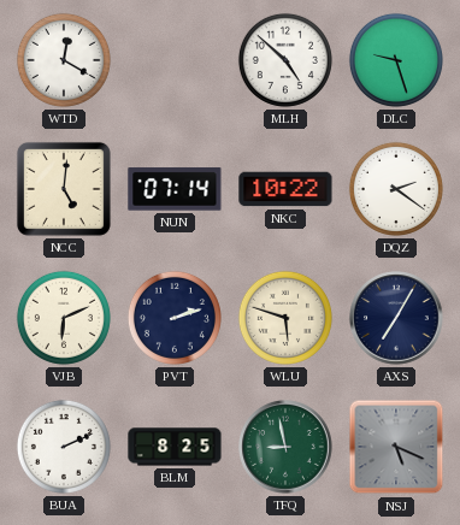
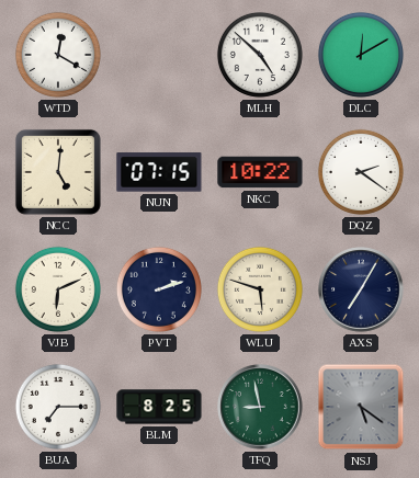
DLC: 9:27 -> 12:10
NUN: 07:14 -> 07:15
BUA: 2:11 -> 7:15
NSJ: 5:19 -> 5:21
